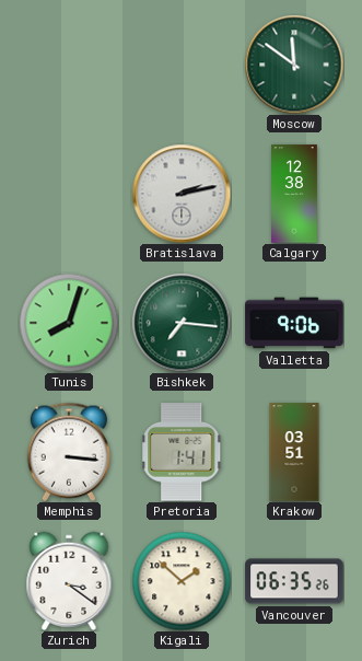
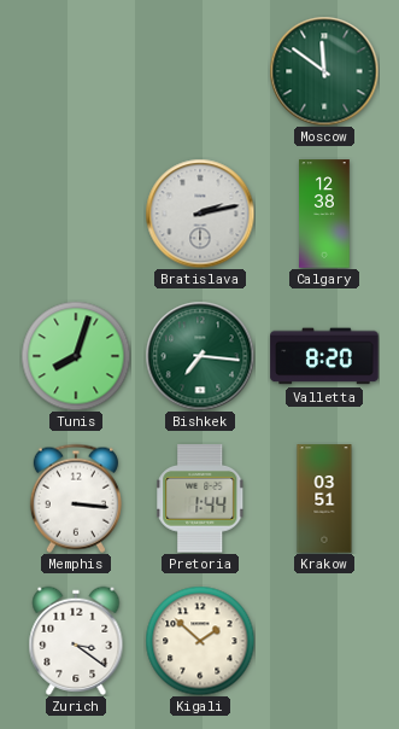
Valletta: 9:06 -> 8:20
Pretoria: 1:41 -> 1:44
Vancouver: 06:35 -> none
